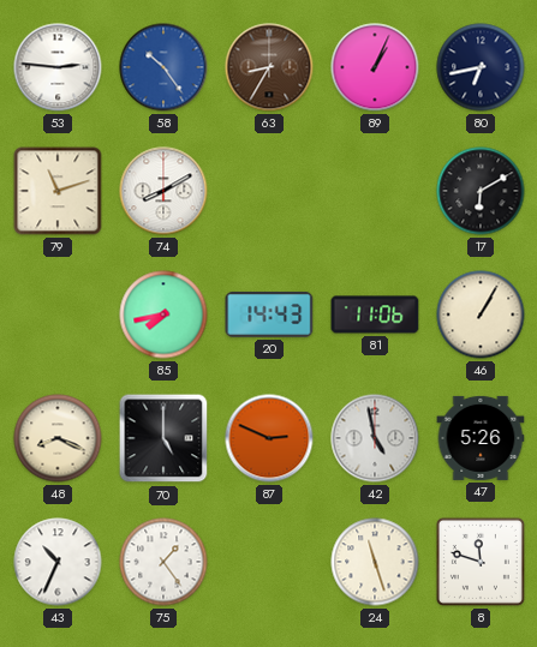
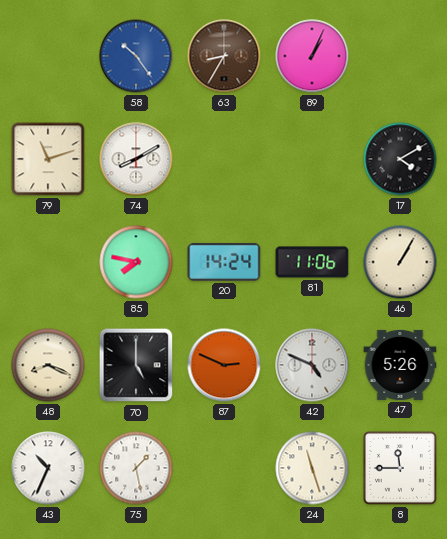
53: 2:46 -> none
80: 6:43 -> none
17: 6:10 -> 4:10
85: 7:43 -> 7:47
20: 14:43 -> 14:24
42: 4:58 -> 4:49
75: 1:24 -> 1:28
8: 11:48 -> 11:45
